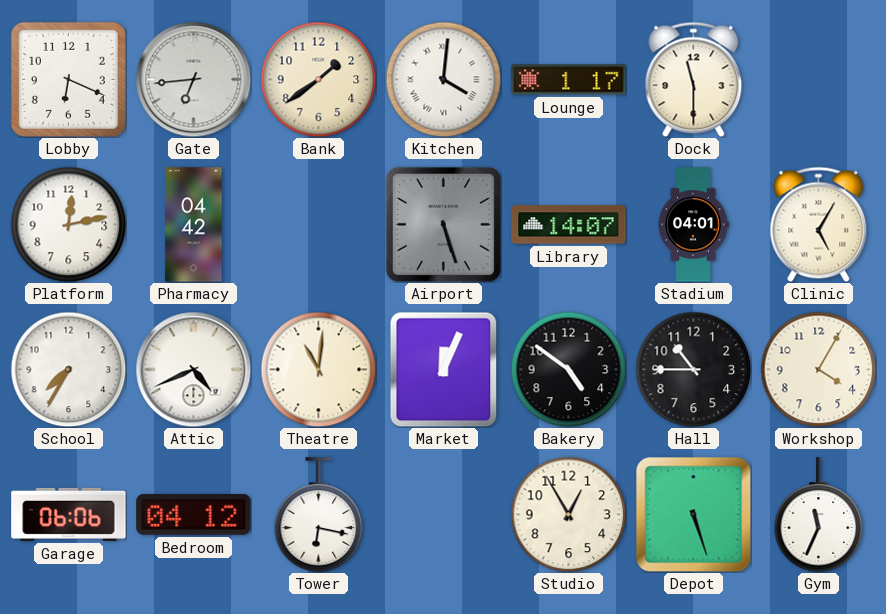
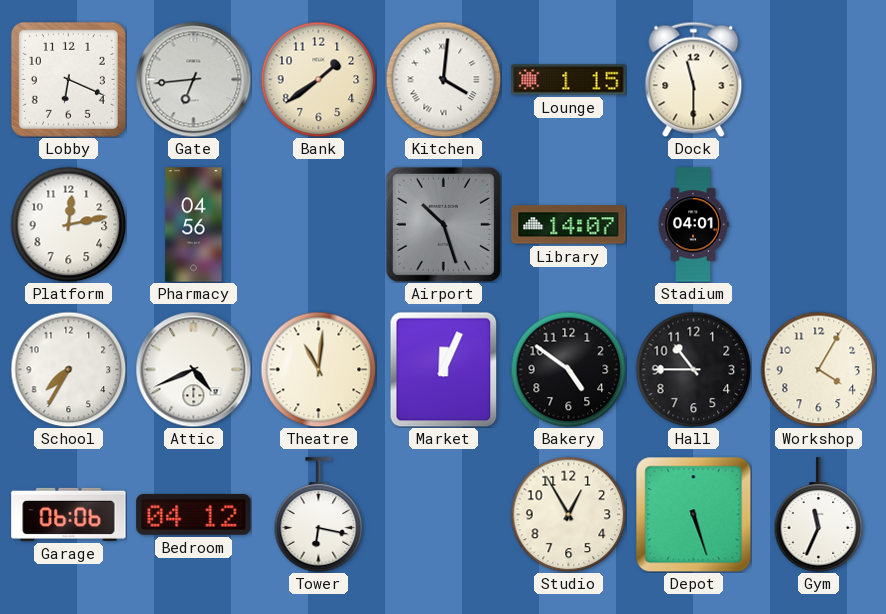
Lounge: 1:17 -> 1:15
Pharmacy: 04:42 -> 04:56
Airport: 5:27 -> 10:27
Clinic: 5:05 -> none
